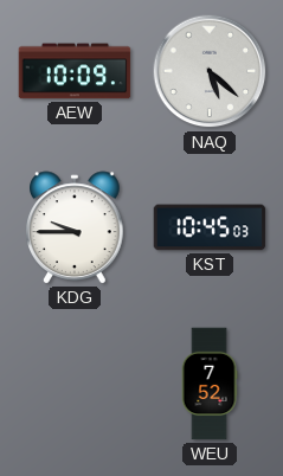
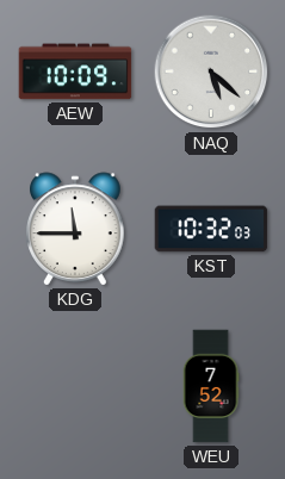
KDG: 9:45 -> 11:45
KST: 10:45 -> 10:32
